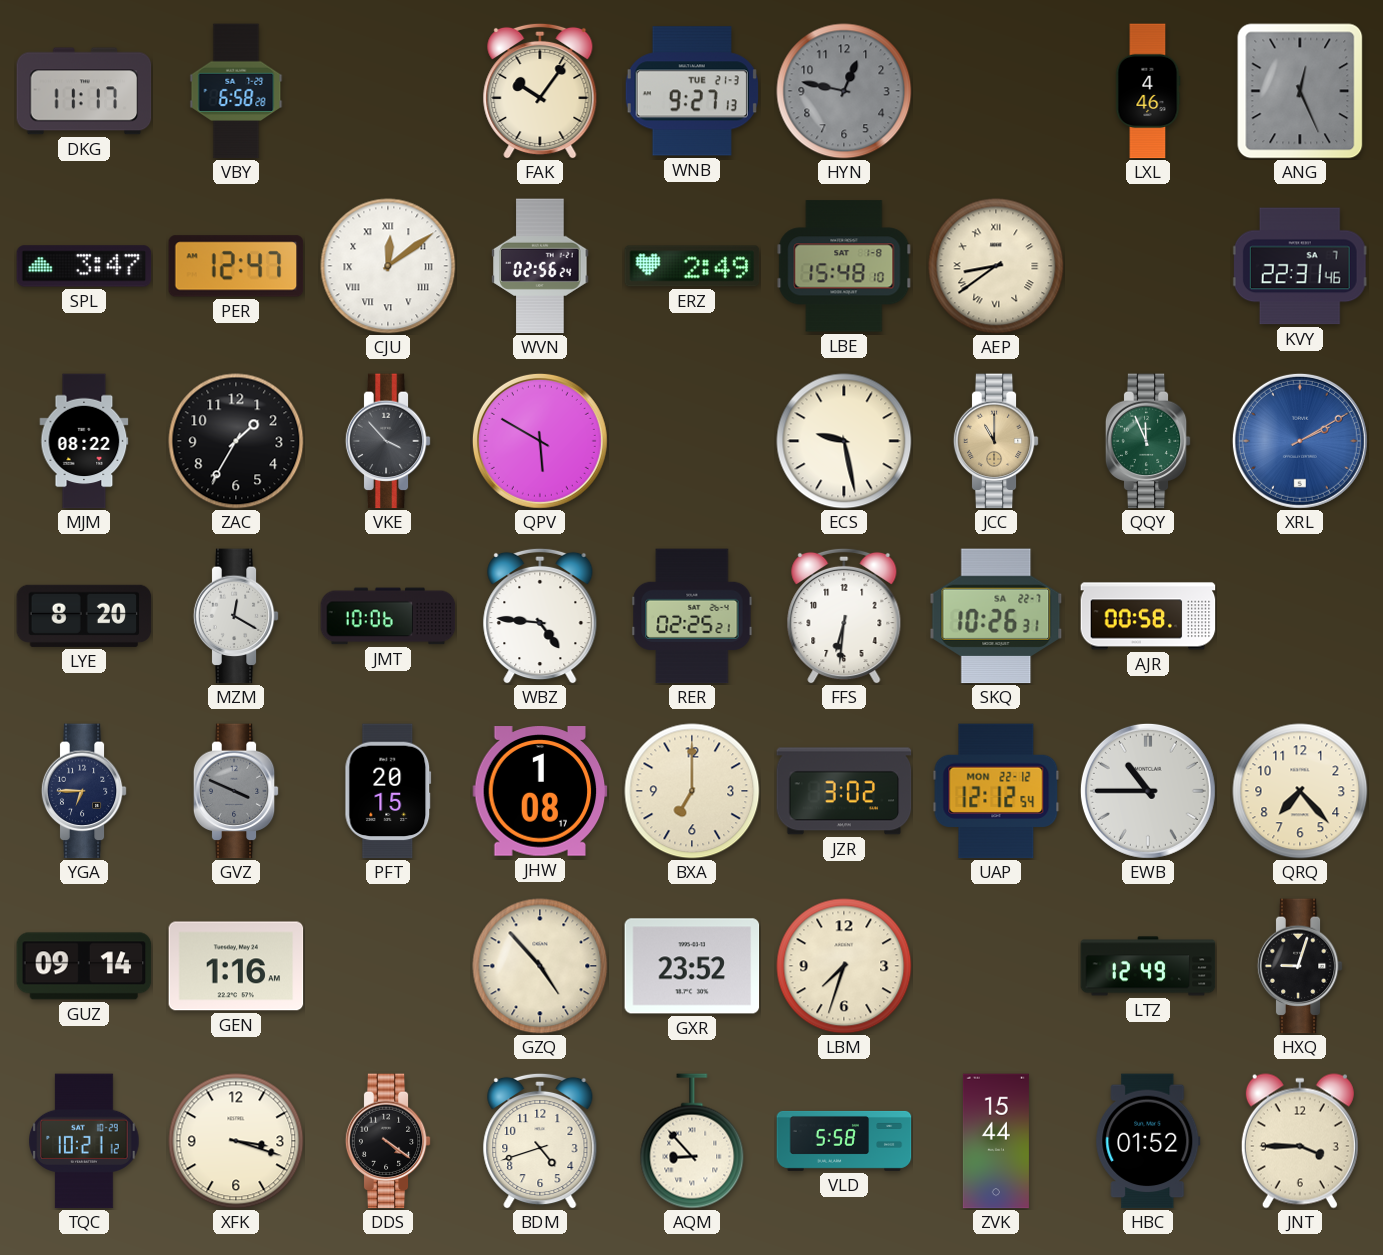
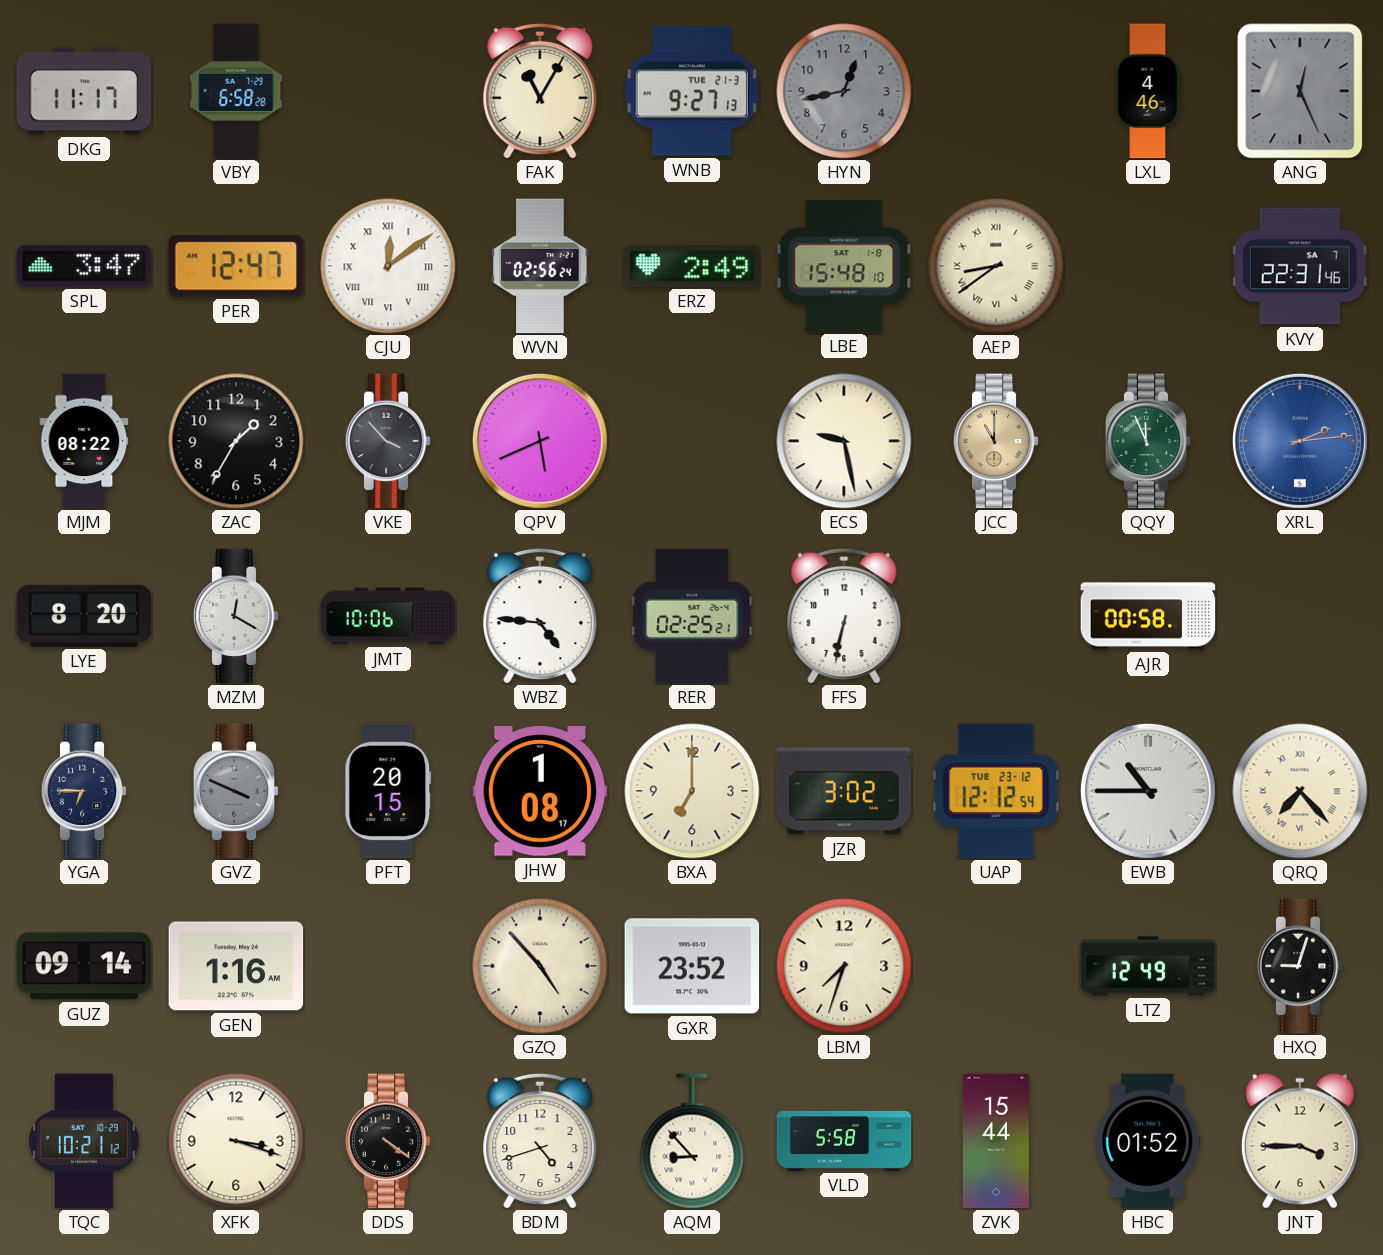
FAK: 10:06 -> 11:05
HYN: 12:47 -> 12:43
QPV: 5:50 -> 5:41
XRL: 2:10 -> 2:14
FFS: 6:31 -> 6:32
SKQ: 10:26 -> none
UAP date: MON 22-12 -> TUE 23-12
QRQ numerals: Arabic -> Roman
